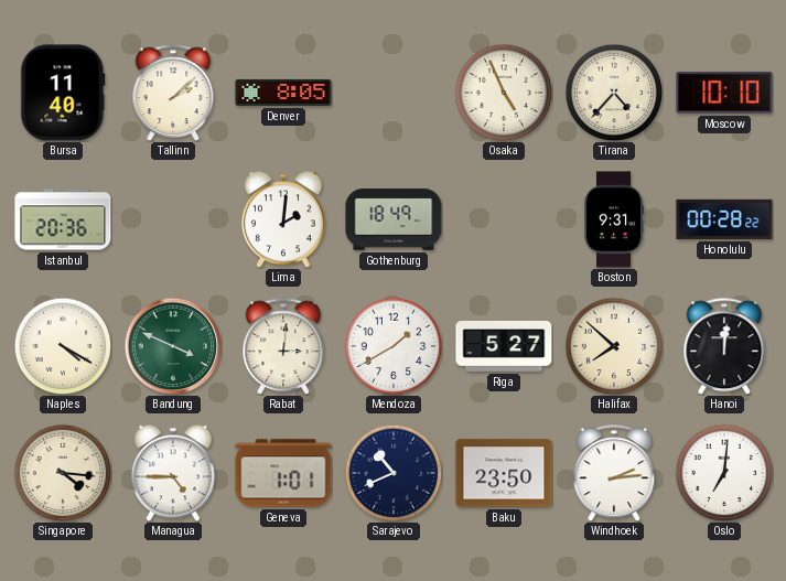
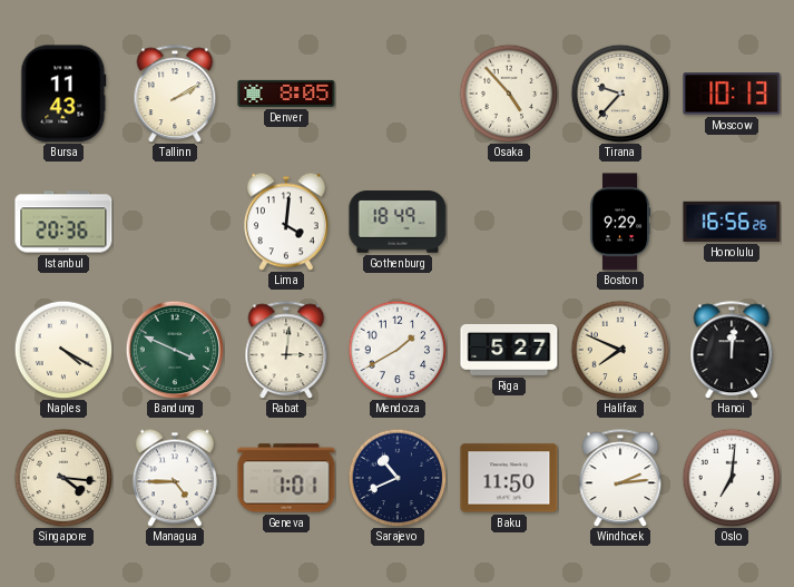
Bursa: 11:40 -> 11:43
Tallinn: 2:08 -> 2:10
Osaka: 4:56 -> 4:53
Tirana: 4:37 -> 9:37
Moscow: 10:10 -> 10:13
Lima: 2:01 -> 4:01
Boston: 9:31 -> 9:29
Honolulu: 00:28 -> 16:56
Halifax: 7:52 -> 7:49
Baku: 23:50 -> 11:50
